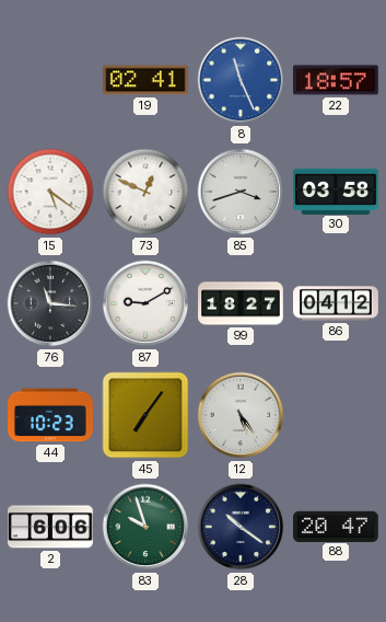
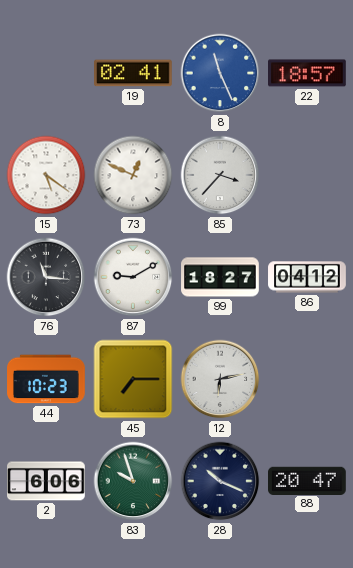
85: 3:42 -> 3:37
30: 03:58 -> none
45: 7:06 -> 7:15
12: 5:24 -> 6:13
28: 10:21 -> 10:19
